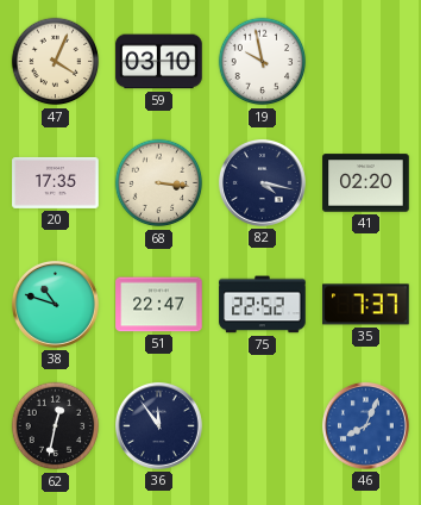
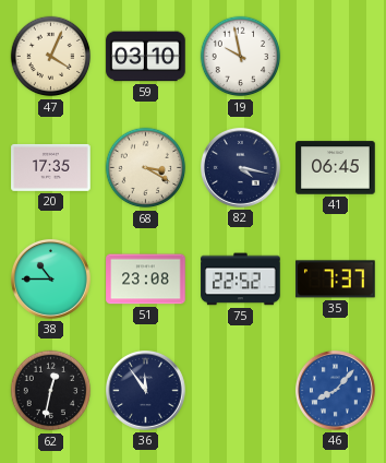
68: 3:16 -> 3:20
41: 02:20 -> 06:45
38: 10:48 -> 10:45
51: 22:47 -> 23:08
46: 8:04 -> 8:07
